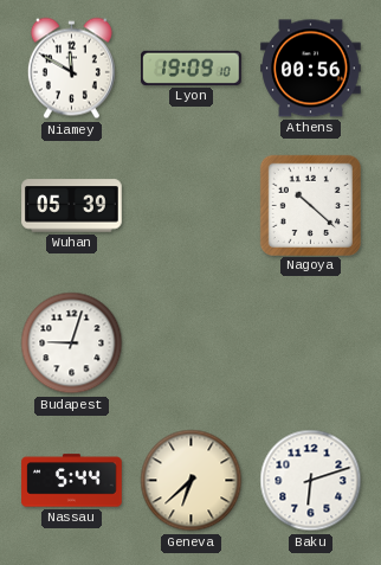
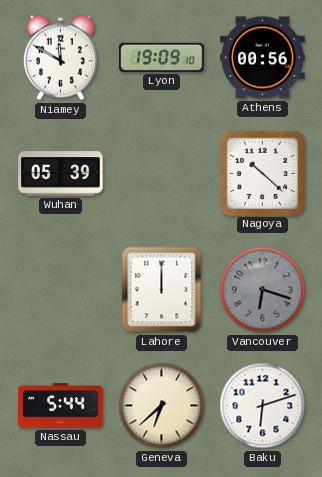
Budapest: 9:03 -> none
Lahore: none -> 12:00
Vancouver: none -> 6:18
